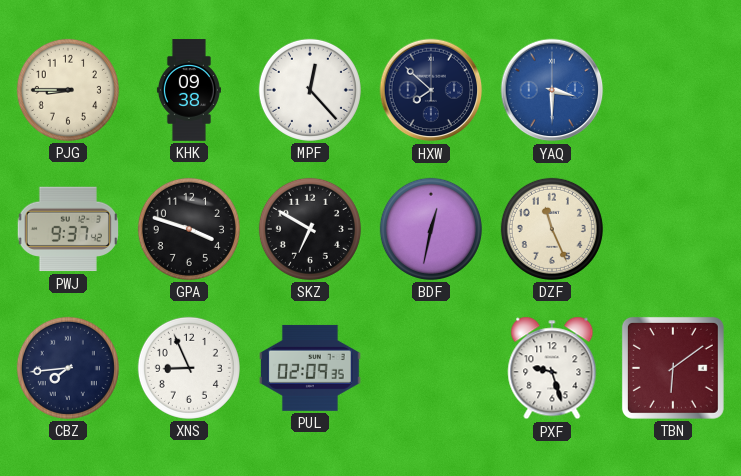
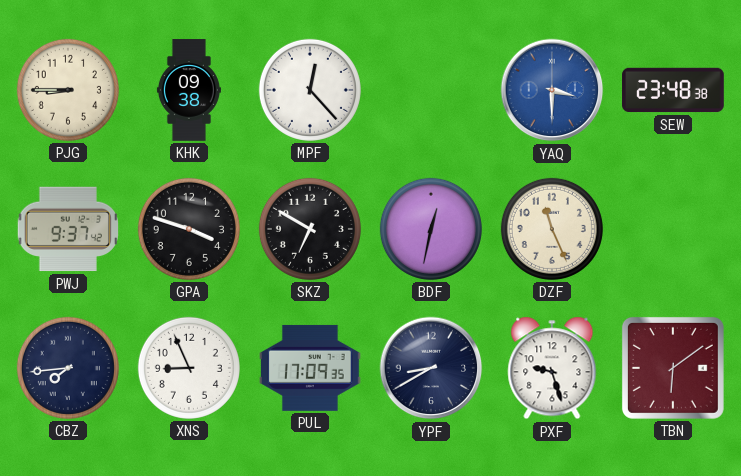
HXW: 7:52 -> none
SEW: none -> 23:48
PUL: 02:09 -> 17:09
YPF: none -> 8:40
